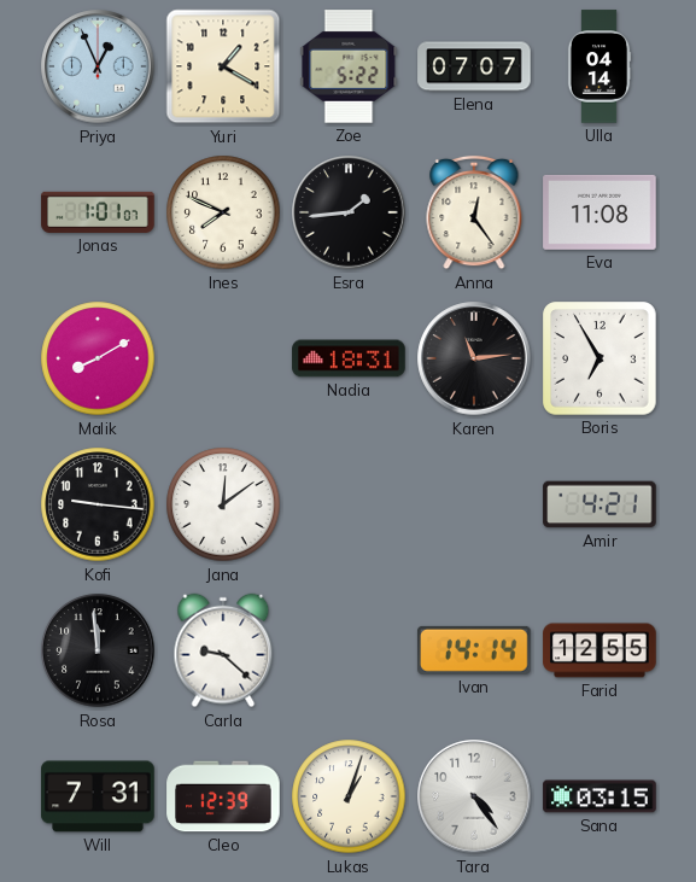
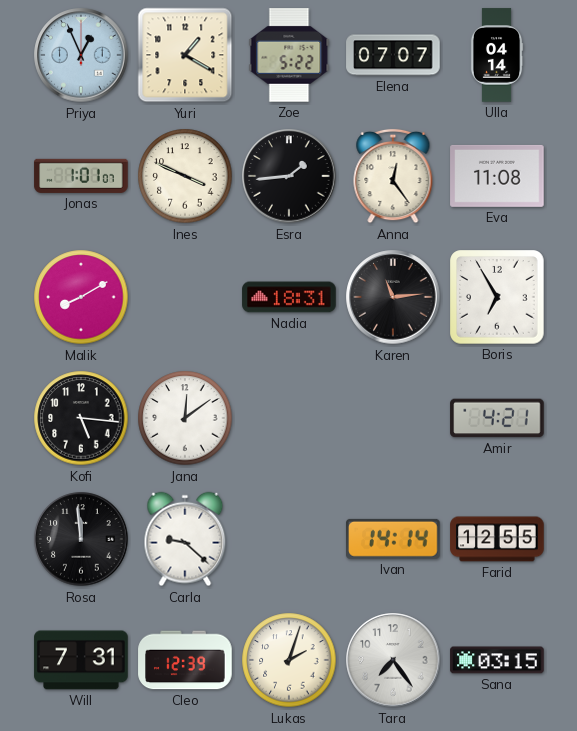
Ines: 7:49 -> 3:49
Kofi: 9:16 -> 5:16
Lukas: 1:03 -> 2:03
Tara: 4:24 -> 7:24
